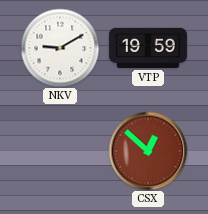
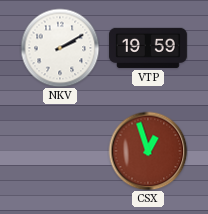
NKV: 9:10 -> 2:10
CSX: 12:52 -> 12:57
